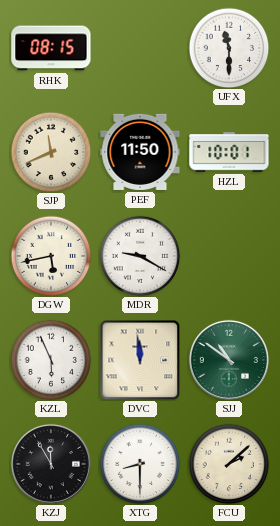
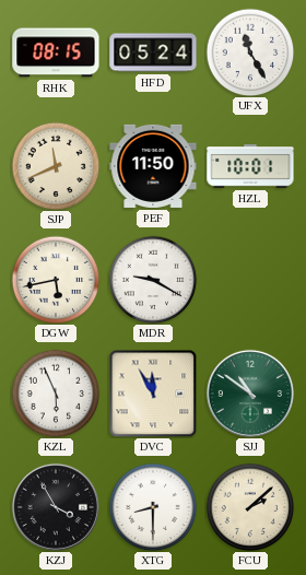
HFD: none -> 05:24
UFX: 11:30 -> 11:25
DVC: 11:59 -> 11:55
KZJ: 11:55 -> 3:55
